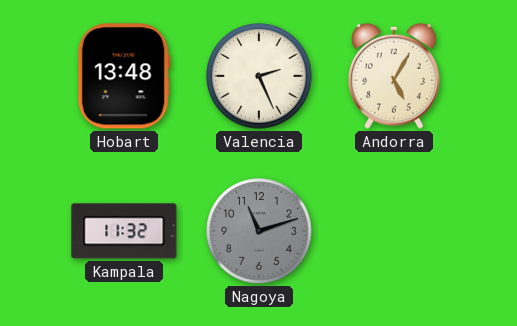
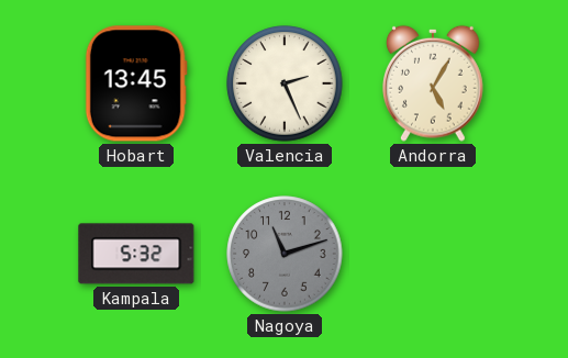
Hobart: 13:48 -> 13:45
Kampala: 11:32 -> 5:32
